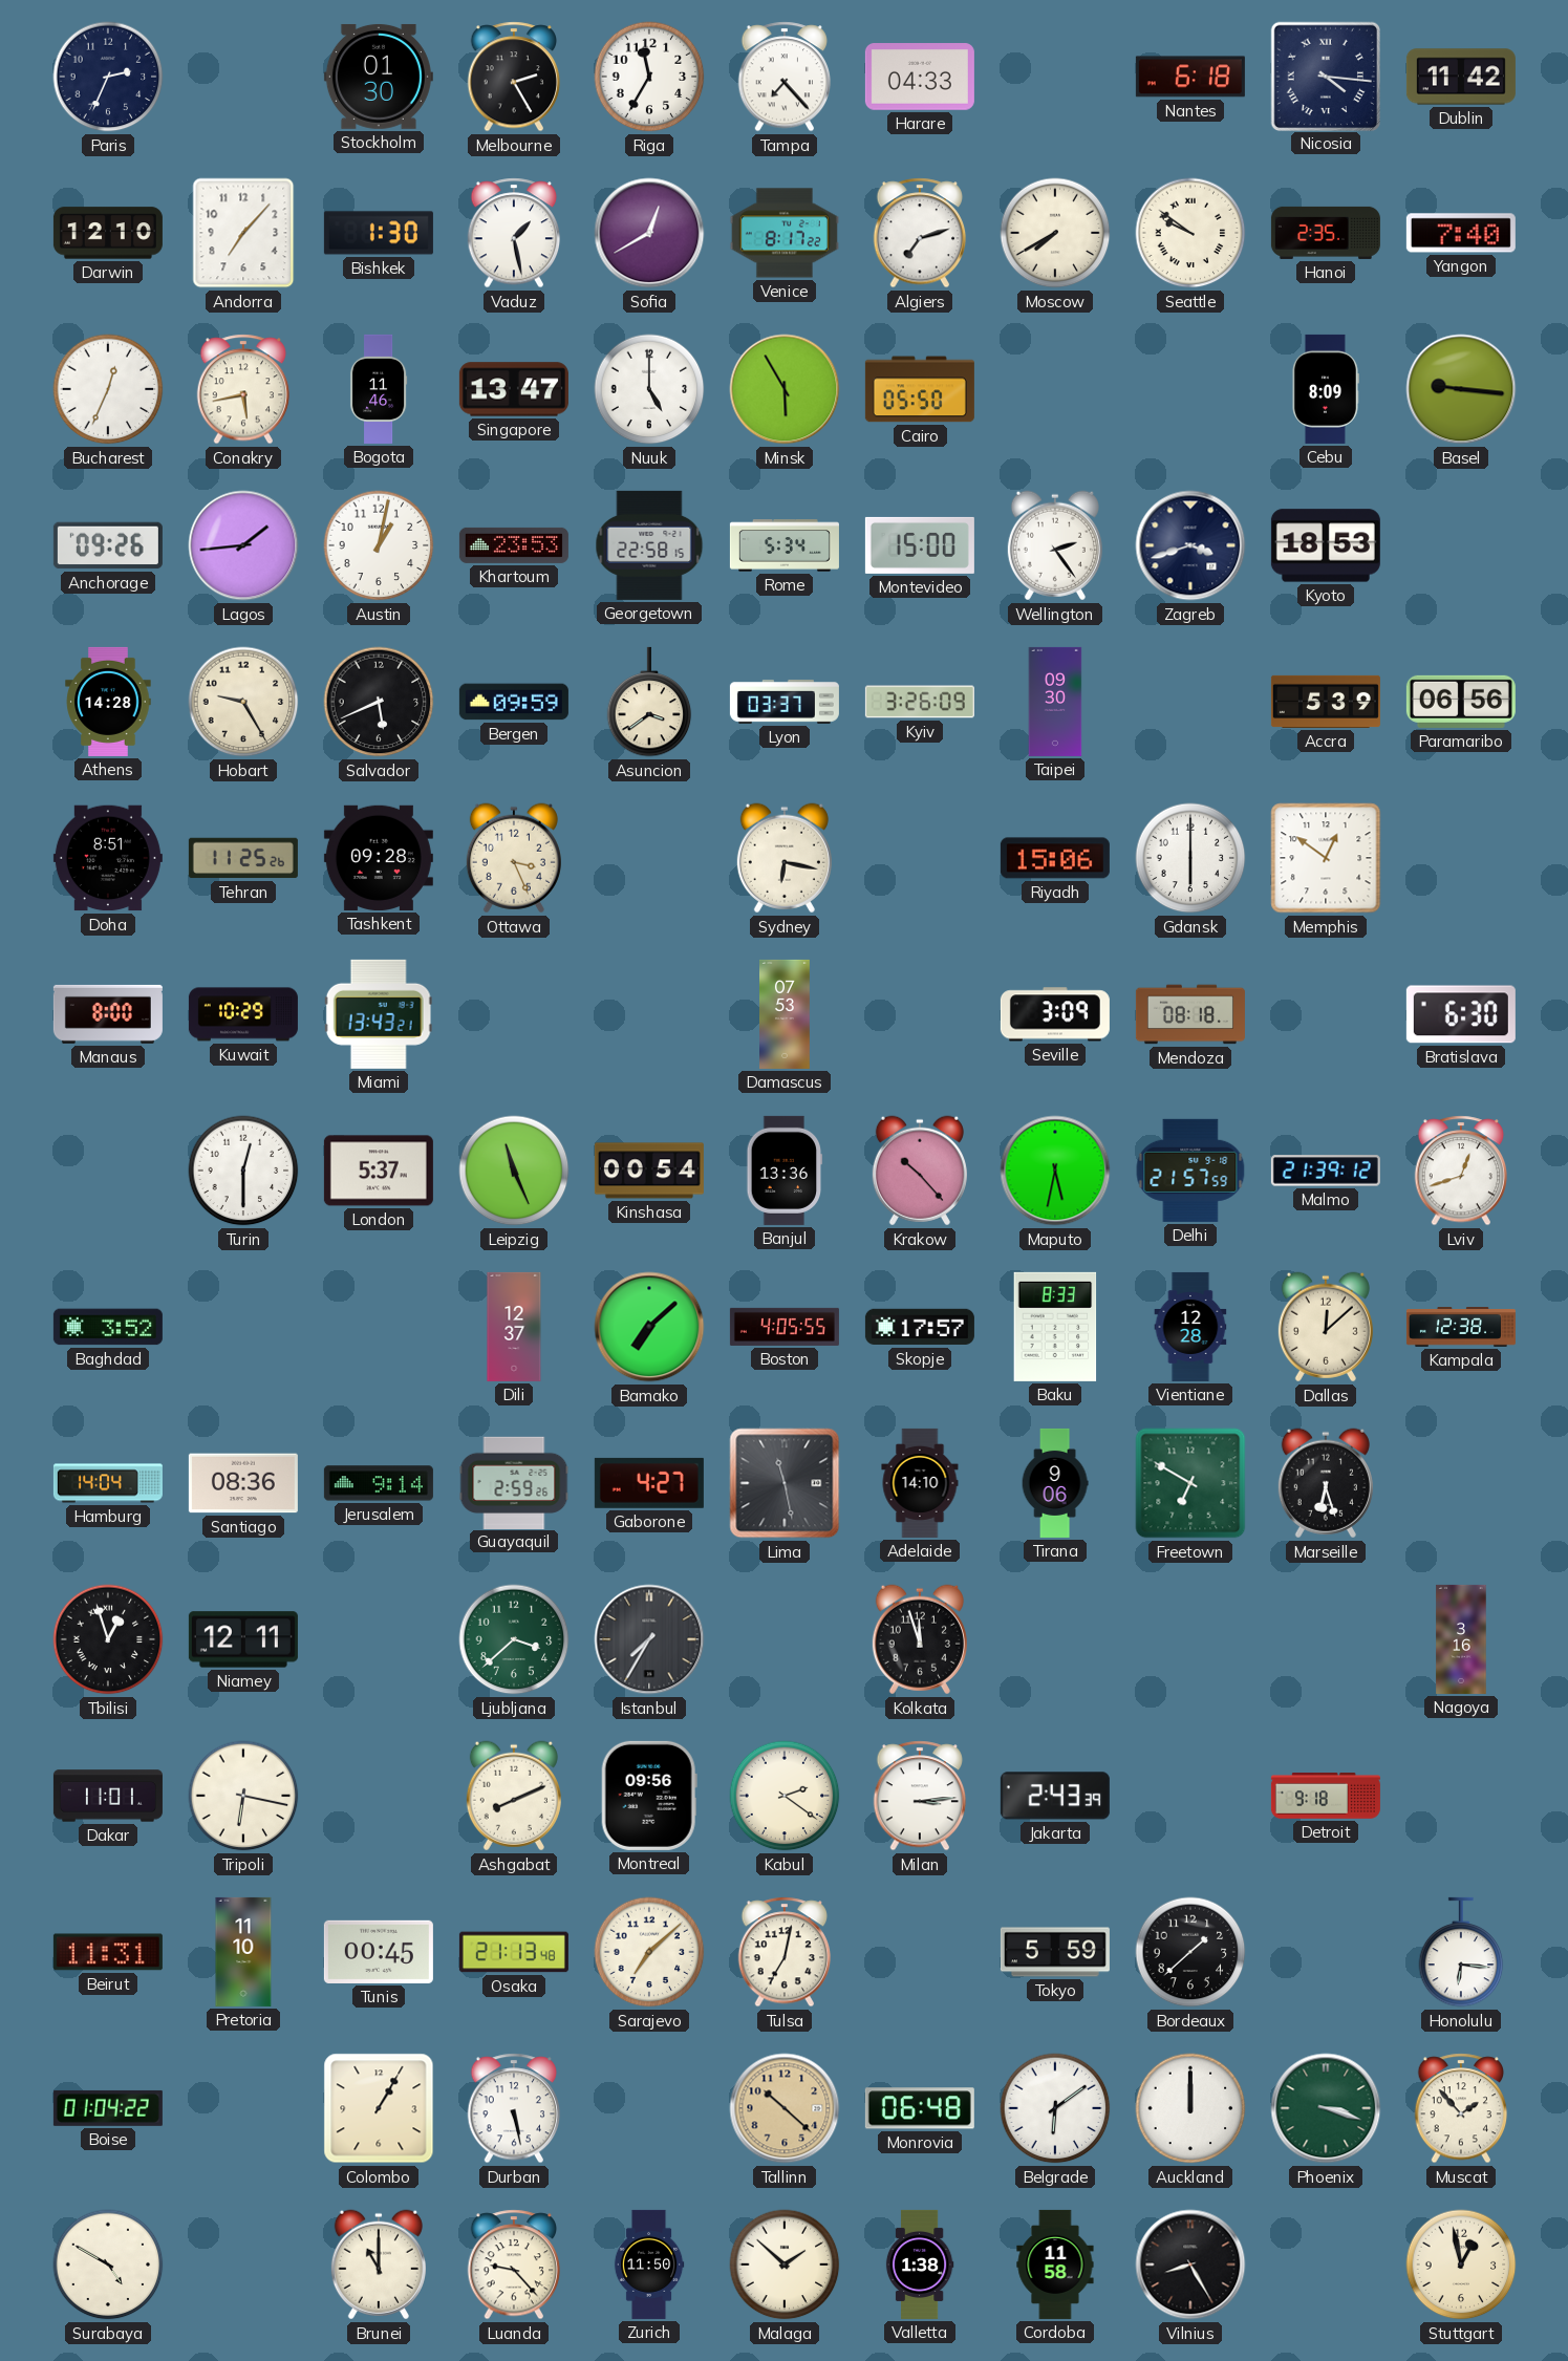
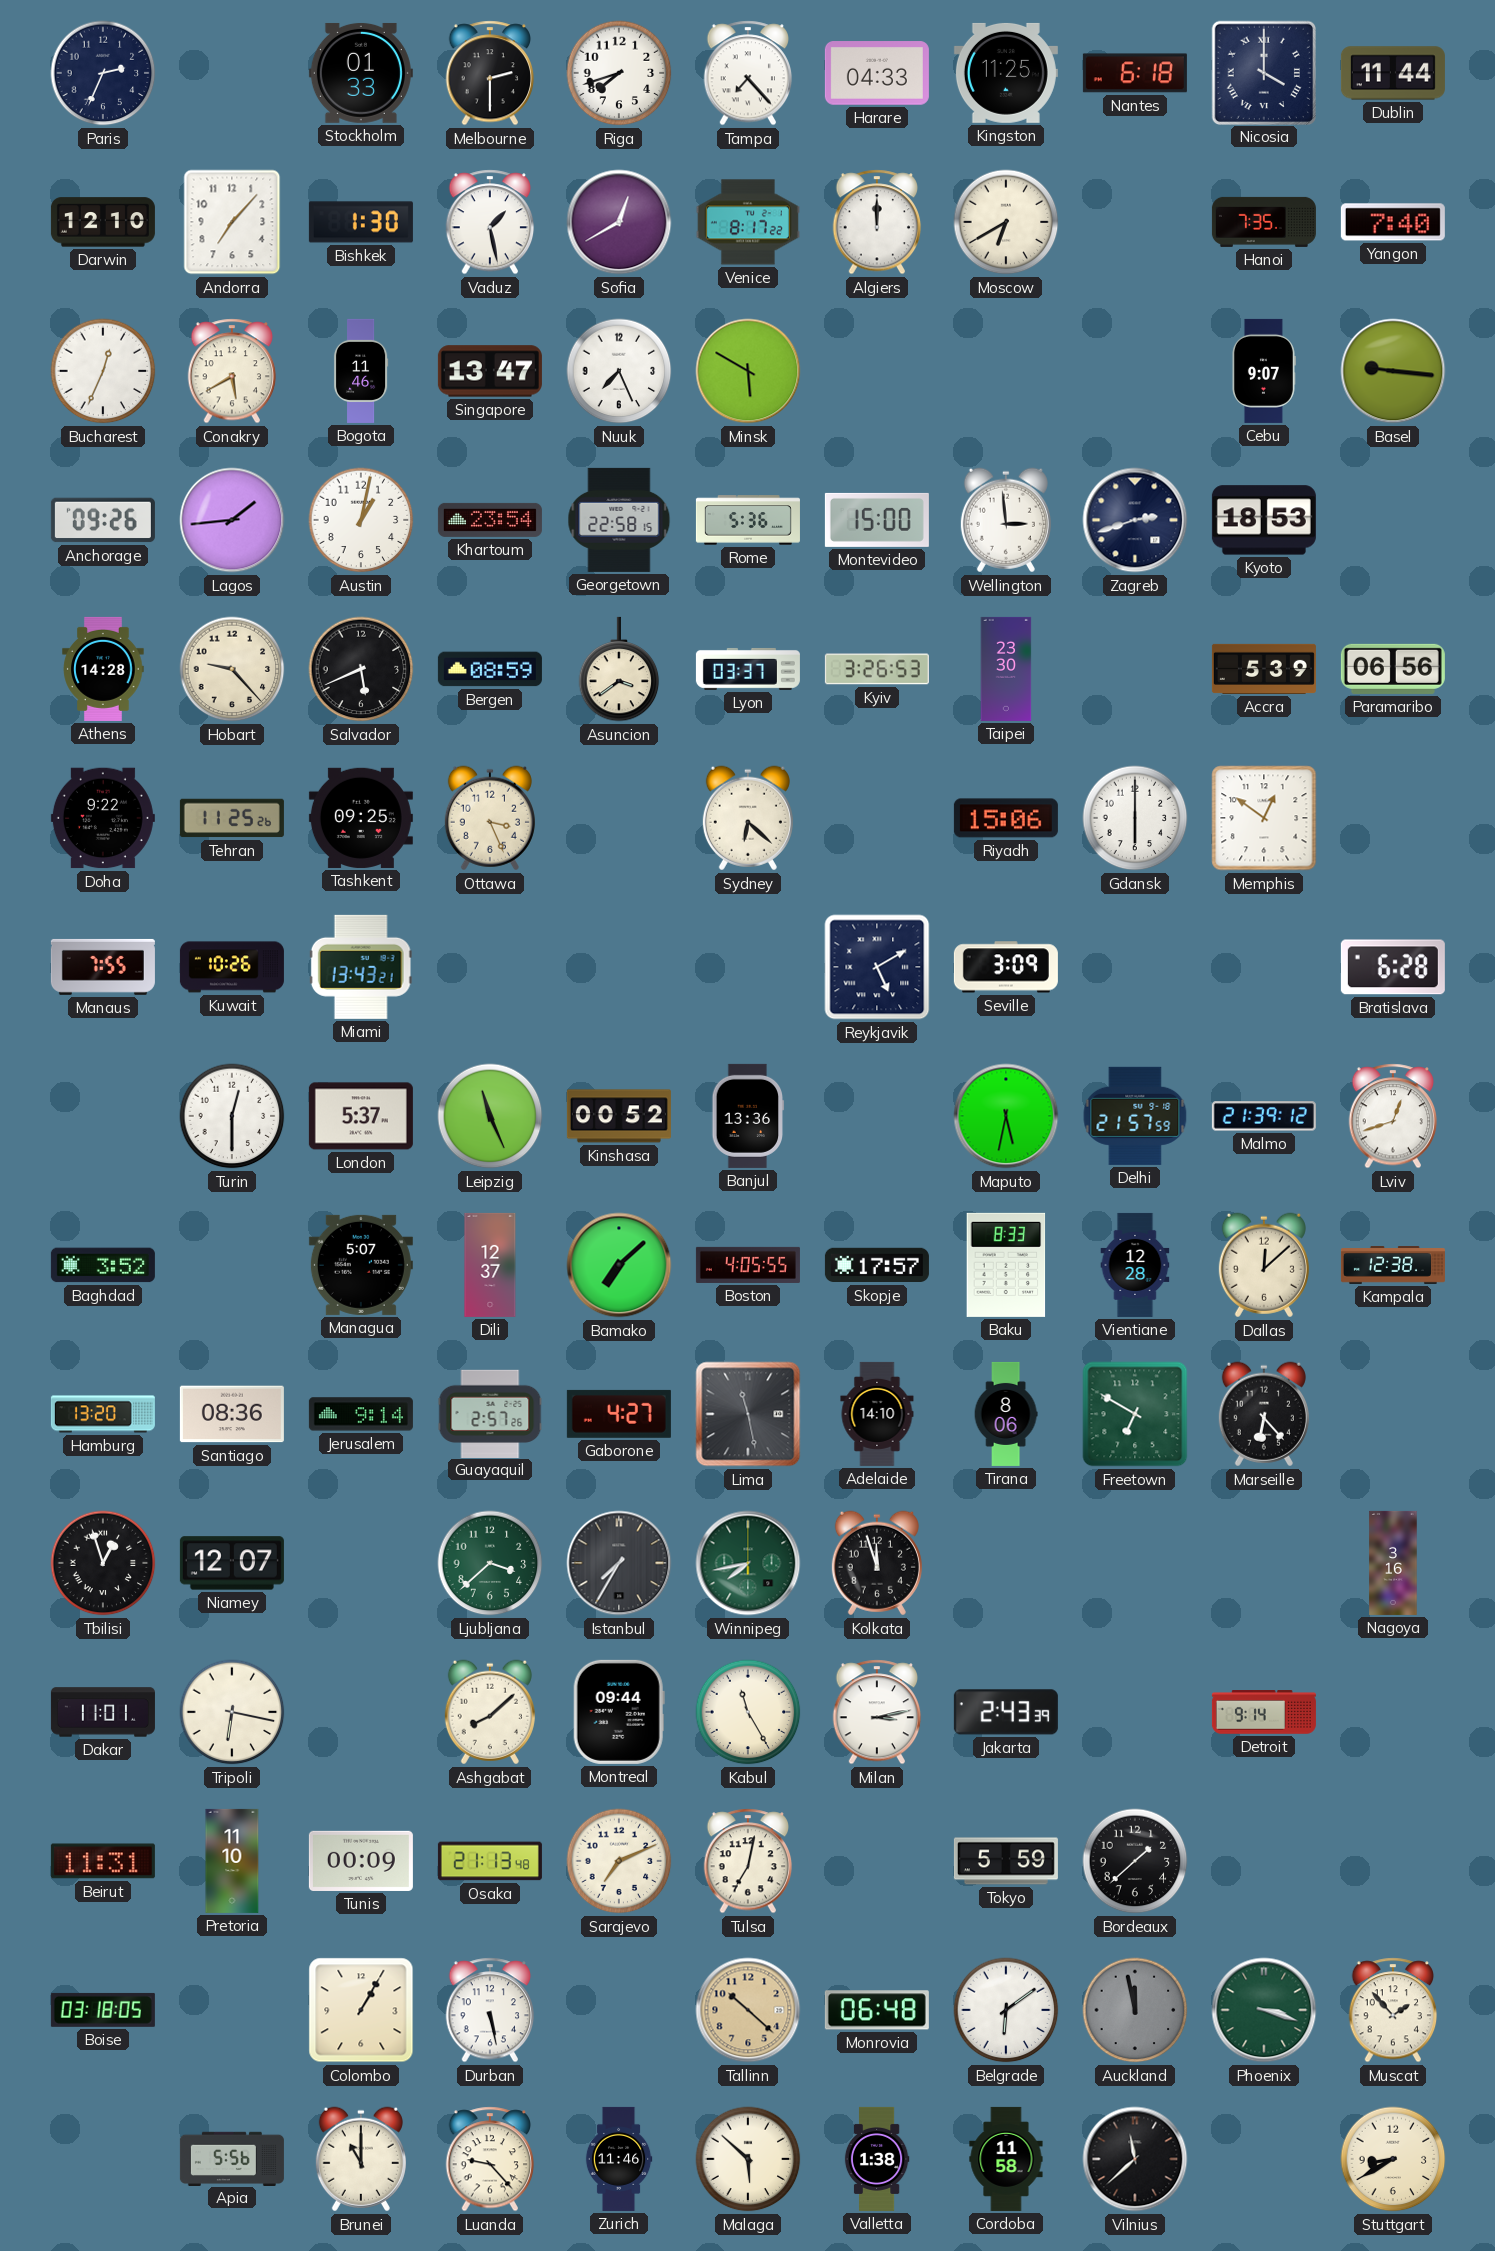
Stockholm: 01:30 -> 01:33
Melbourne: 2:25 -> 2:30
Riga: 11:35 -> 7:42
Kingston: none -> 11:25
Nicosia: 4:16 -> 4:00
Dublin: 11:42 -> 11:44
Algiers: 7:12 -> 12:00
Moscow: 7:40 -> 6:40
Seattle: 9:51 -> none
Hanoi: 2:35 -> 7:35
Conakry: 5:43 -> 5:40
Nuuk: 5:00 -> 7:26
Minsk: 5:55 -> 5:50
Cairo: 05:50 -> none
Cebu: 8:09 -> 9:07
Khartoum: 23:53 -> 23:54
Rome: 5:34 -> 5:36
Wellington: 2:24 -> 2:59
Zagreb: 3:42 -> 2:42
Hobart: 9:25 -> 9:23
Bergen: 09:59 -> 08:59
Kyiv: 3:26:09 -> 3:26:53
Taipei: 09:30 -> 23:30
Doha: 8:51 -> 9:22
Tashkent: 09:28 -> 09:25
Sydney: 6:17 -> 6:22
Manaus: 8:00 -> 7:55
Kuwait: 10:29 -> 10:26
Damascus: 07:53 -> none
Reykjavik: none -> 5:10
Mendoza: 08:18 -> none
Bratislava: 6:30 -> 6:28
Kinshasa: 00:54 -> 00:52
Krakow: 10:23 -> none
Managua: none -> 5:07
Hamburg: 14:04 -> 13:20
Guayaquil: 2:59 -> 2:57
Tirana: 9:06 -> 8:06
Marseille: 6:27 -> 6:23
Niamey: 12:11 -> 12:07
Winnipeg: none -> 7:43
Ashgabat: 8:11 -> 8:08
Montreal: 09:56 -> 09:44
Kabul: 2:21 -> 11:25
Milan: 3:14 -> 3:13
Detroit: 9:18 -> 9:14
Tunis: 00:45 -> 00:09
Sarajevo: 7:08 -> 7:11
Honolulu: 6:16 -> none
Boise: 01:04 -> 03:18
Auckland: 12:00 -> 11:58
Auckland dial: white -> grey
Surabaya: 4:50 -> none
Apia: none -> 5:56
Zurich: 11:50 -> 11:46
Malaga: 1:52 -> 5:52
Vilnius: 8:25 -> 11:38
Stuttgart: 12:58 -> 8:40
